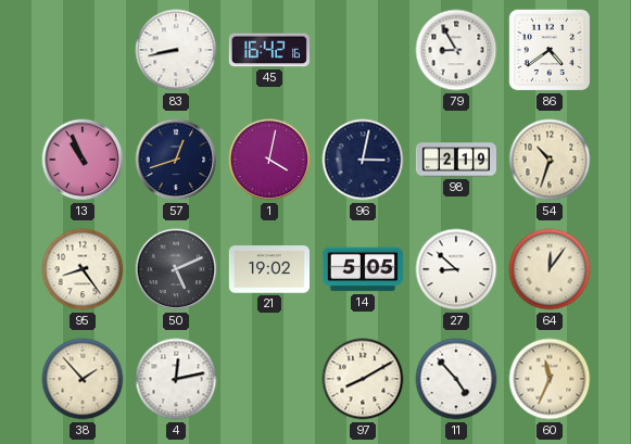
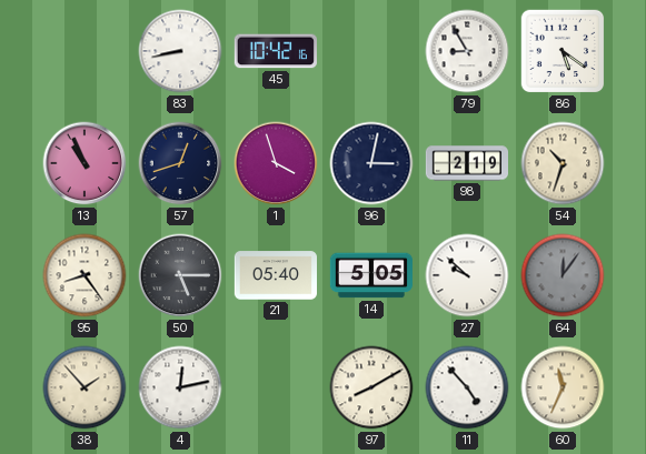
45: 16:42 -> 10:42
86: 4:39 -> 5:21
1: 4:02 -> 3:57
50: 5:11 -> 5:15
21: 19:02 -> 05:40
27: 8:52 -> 9:52
64 dial: cream -> grey
